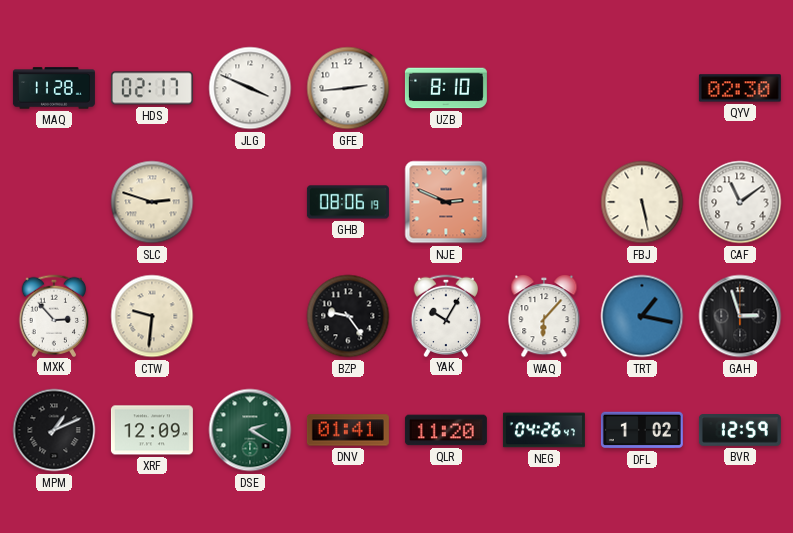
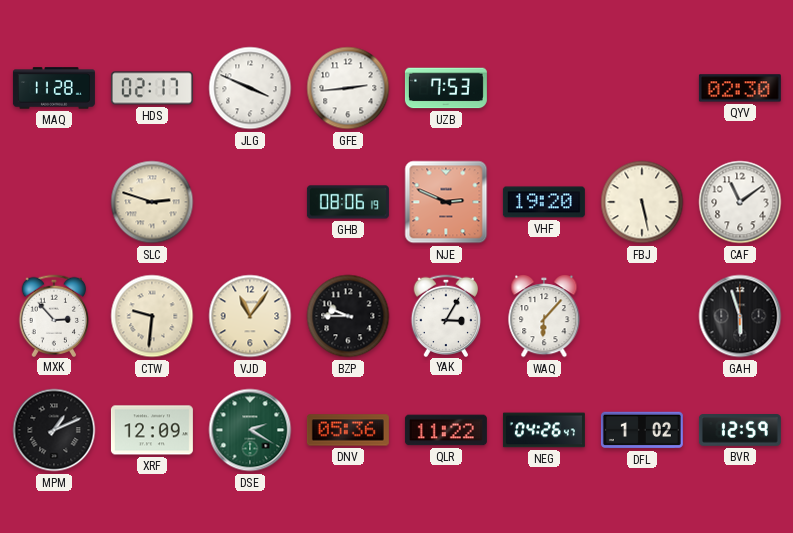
UZB: 8:10 -> 7:53
VHF: none -> 19:20
VJD: none -> 11:06
BZP: 9:24 -> 9:45
YAK: 10:05 -> 3:05
TRT: 1:17 -> none
GAH: 2:57 -> 5:57
DNV: 01:41 -> 05:36
QLR: 11:20 -> 11:22
